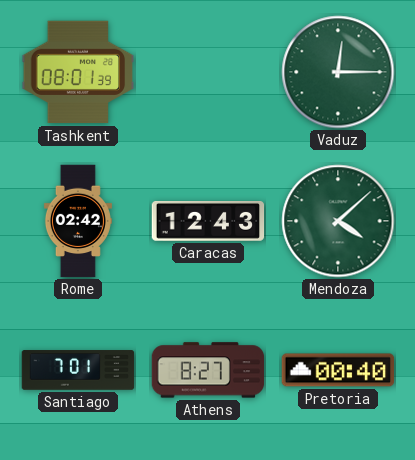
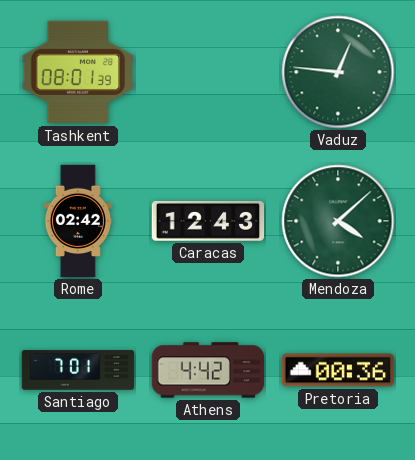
Vaduz: 12:15 -> 12:46
Athens: 8:27 -> 4:42
Pretoria: 00:40 -> 00:36
